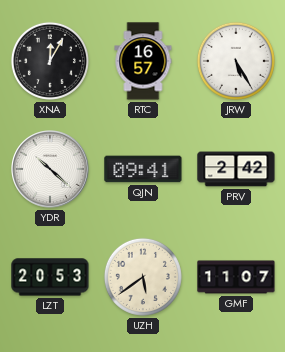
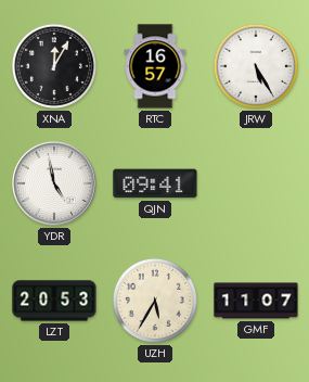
YDR: 10:22 -> 4:58
PRV: 2:42 -> none
UZH: 5:39 -> 5:35
